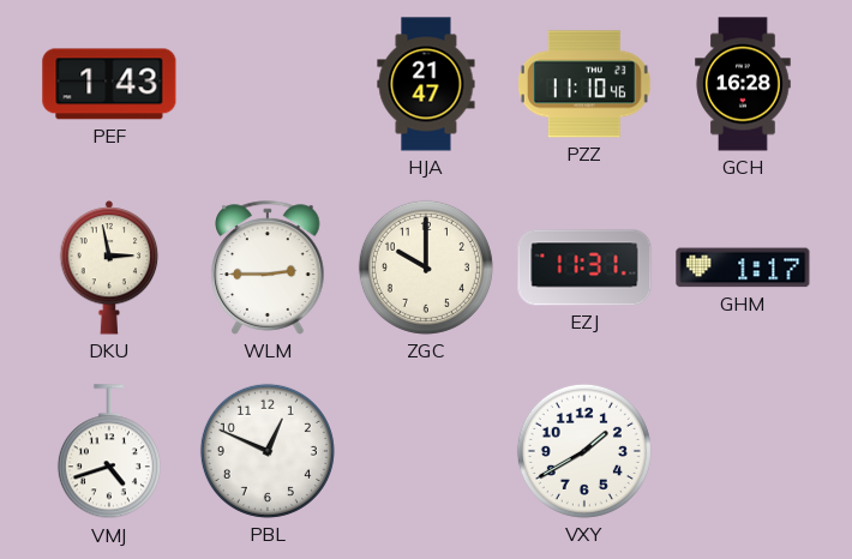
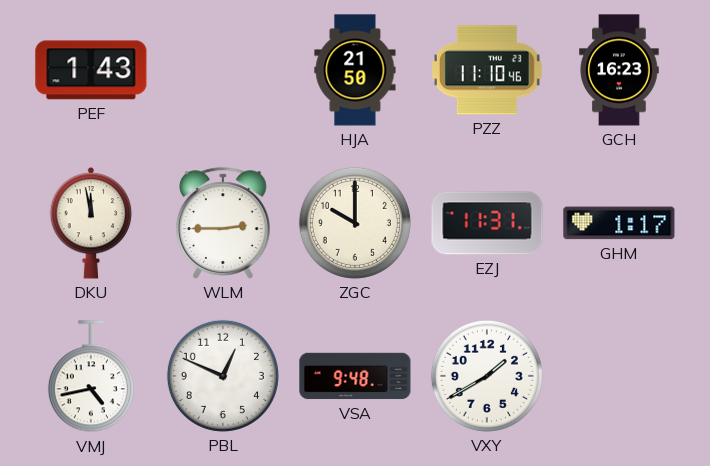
HJA: 21:47 -> 21:50
GCH: 16:28 -> 16:23
DKU: 2:58 -> 11:58
VMJ: 4:42 -> 4:43
VSA: none -> 9:48
